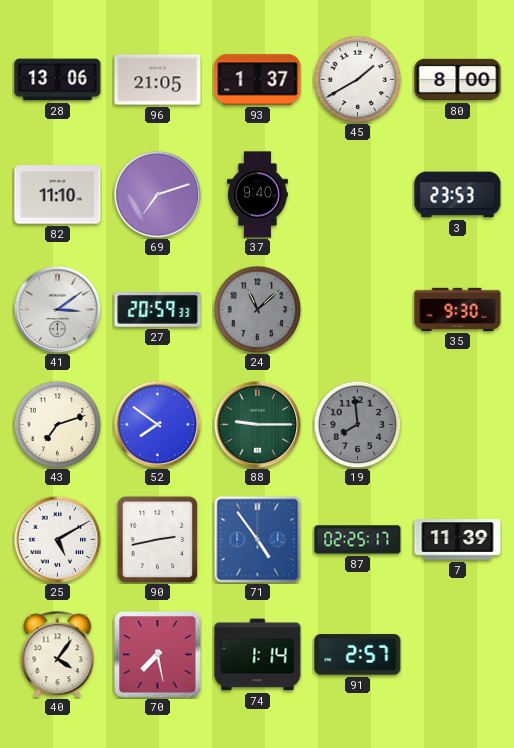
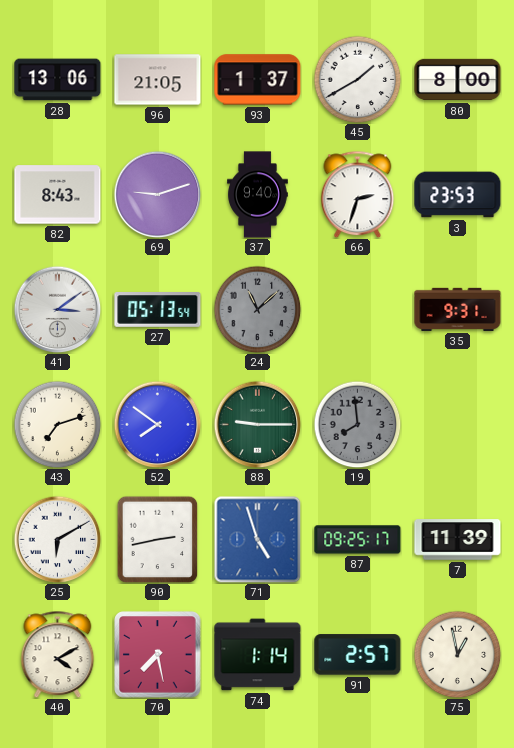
82: 11:10 -> 8:43
69: 7:12 -> 9:12
66: none -> 2:33
27: 20:59 -> 05:13
35: 9:30 -> 9:31
25: 5:10 -> 6:10
71: 4:54 -> 4:57
87: 02:25 -> 09:25
40: 4:06 -> 4:10
75: none -> 12:58
